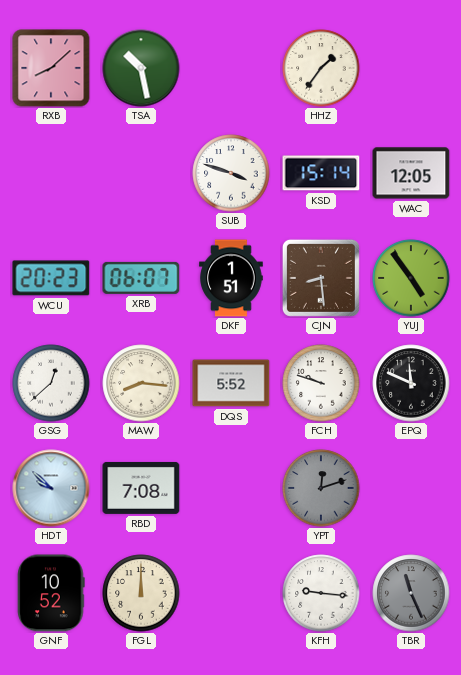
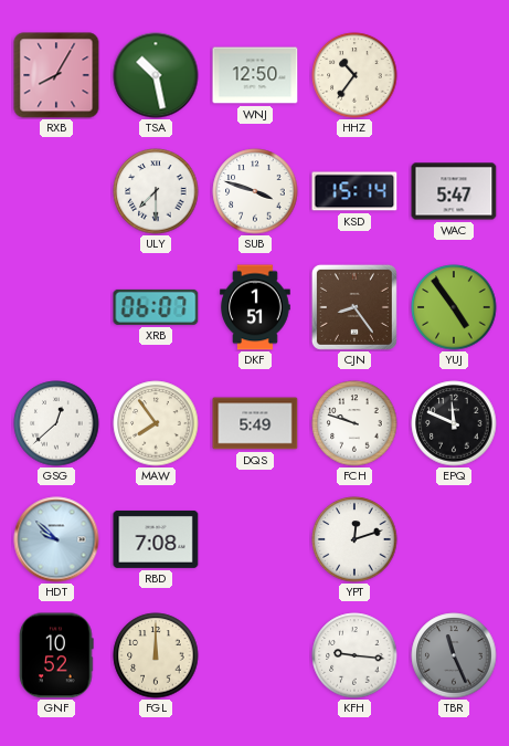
RXB: 8:08 -> 8:05
WNJ: none -> 12:50
HHZ: 1:36 -> 10:36
ULY: none -> 7:30
WAC: 12:05 -> 5:47
WCU: 20:23 -> none
CJN: 8:29 -> 8:24
MAW: 8:16 -> 7:54
DQS: 5:52 -> 5:49
YPT dial: grey -> white
